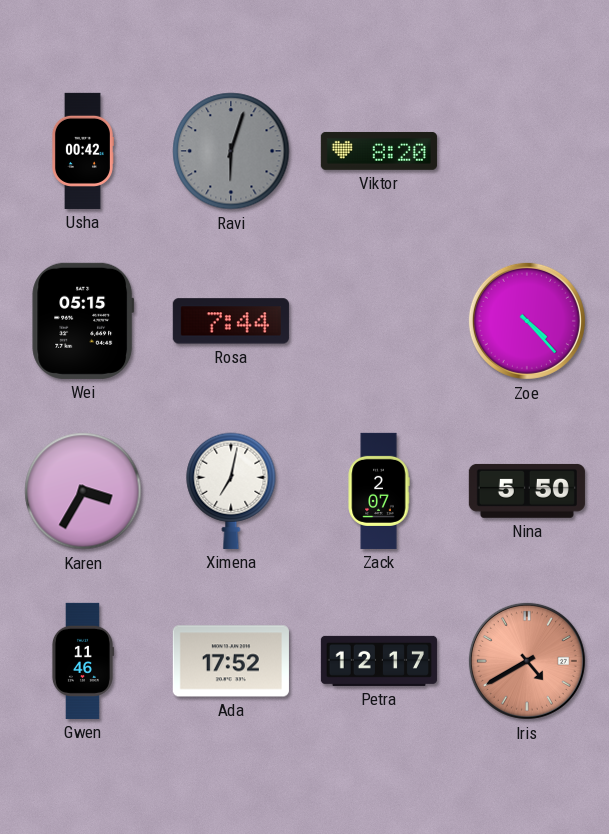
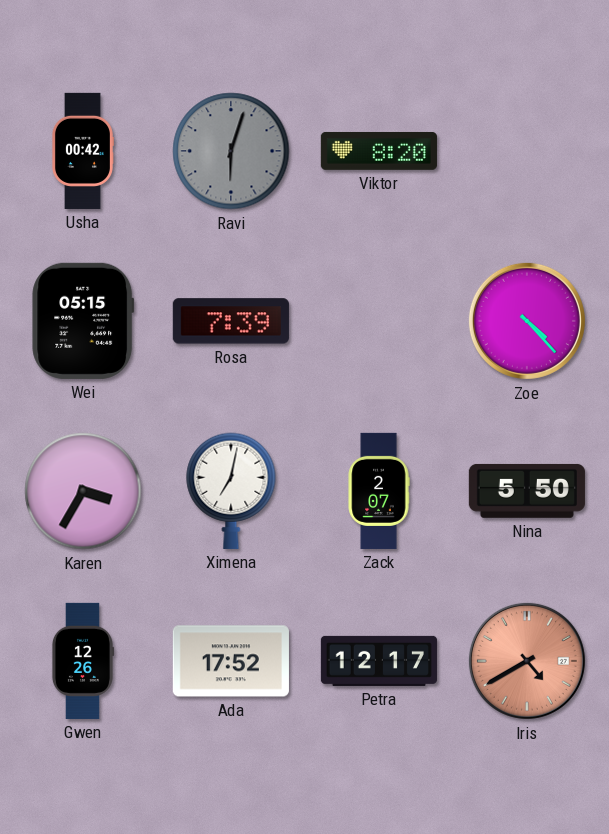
Rosa: 7:44 -> 7:39
Gwen: 11:46 -> 12:26
